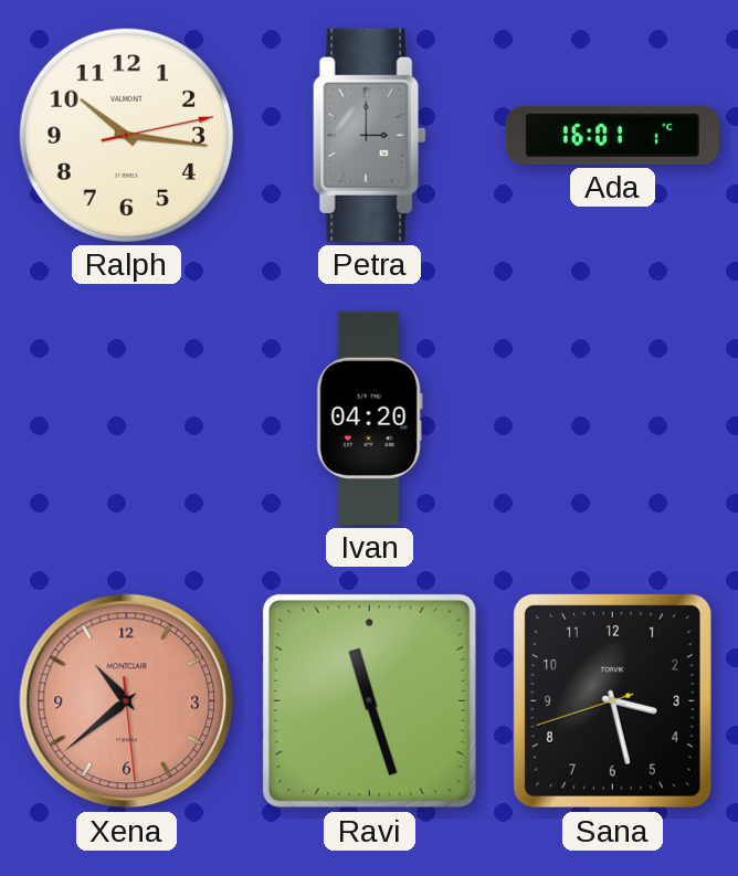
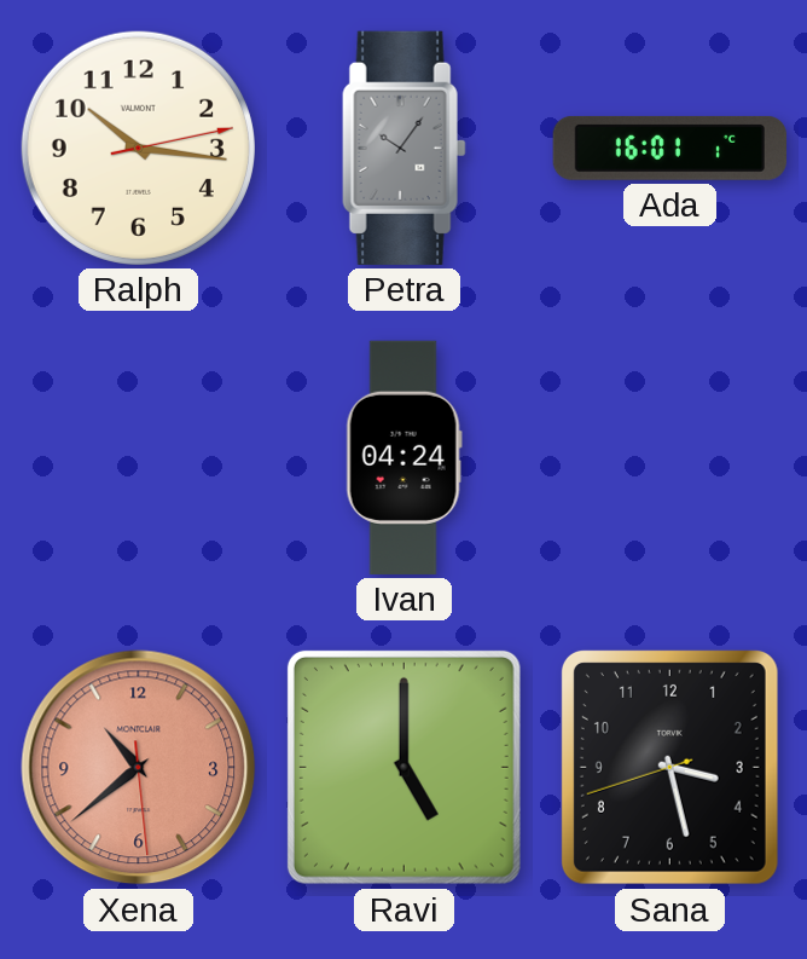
Petra: 3:00 -> 10:06
Ivan: 04:20 -> 04:24
Ravi: 11:27 -> 5:00
